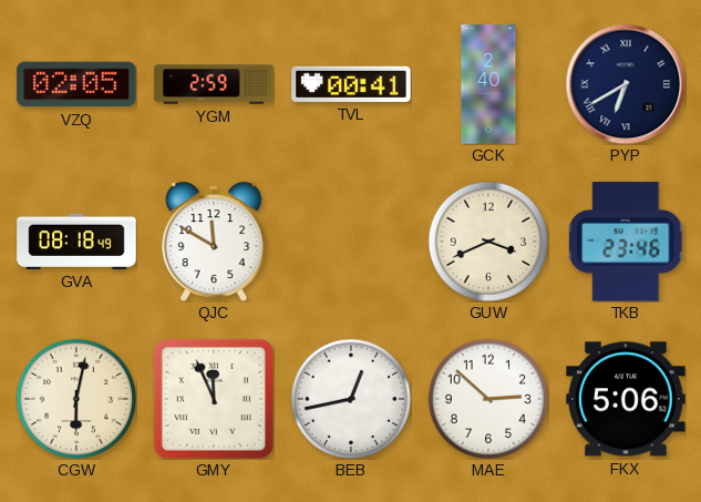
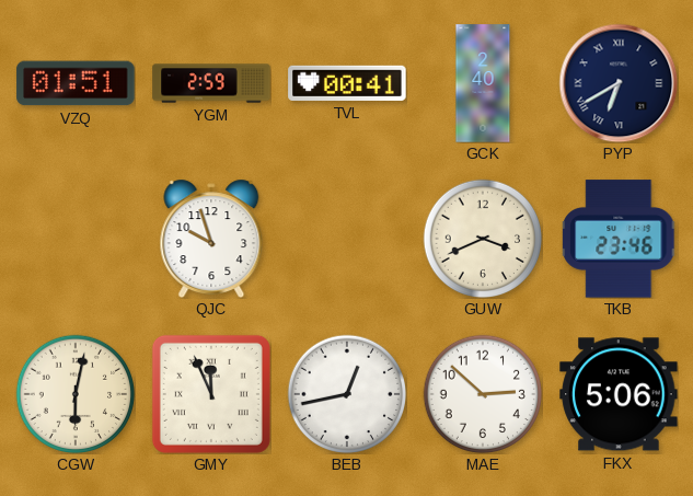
VZQ: 02:05 -> 01:51
GVA: 08:18 -> none
QJC: 11:50 -> 9:57
